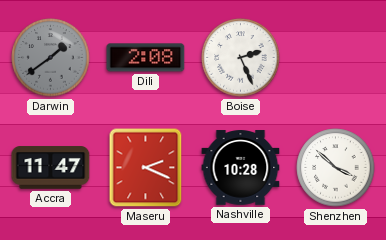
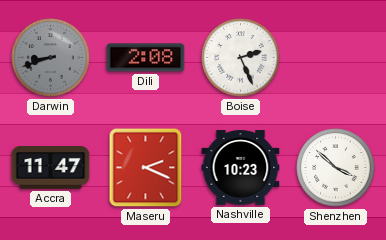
Darwin: 1:39 -> 8:42
Nashville: 10:28 -> 10:23
